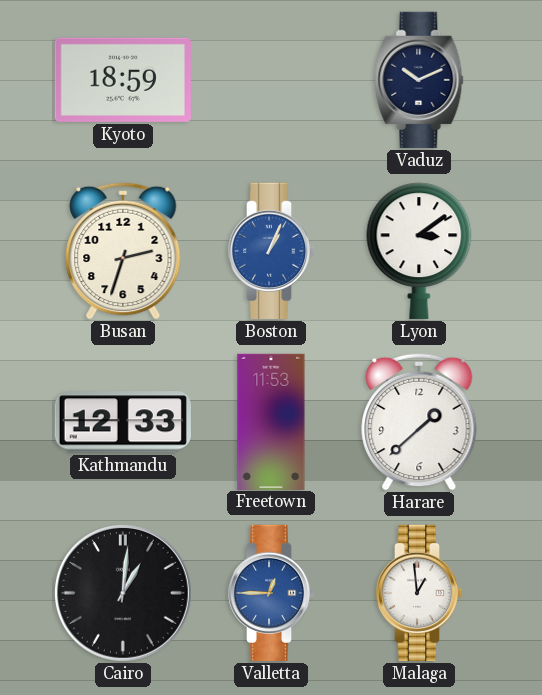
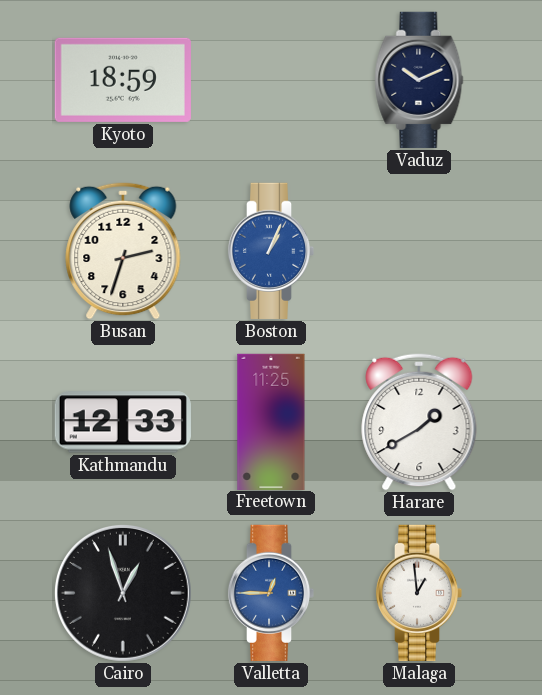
Lyon: 3:09 -> none
Freetown: 11:53 -> 11:25
Harare: 1:38 -> 1:40
Cairo: 1:01 -> 12:57
